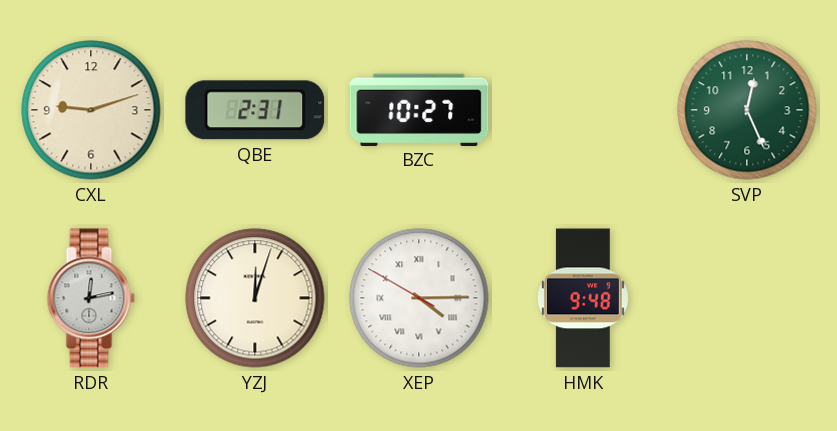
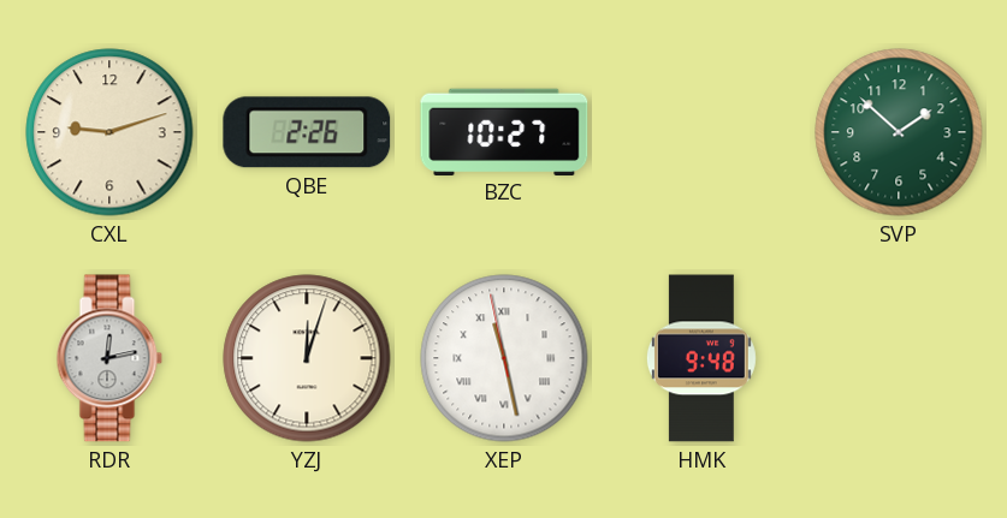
QBE: 2:31 -> 2:26
SVP: 12:26 -> 1:52
XEP: 4:14 -> 11:27
